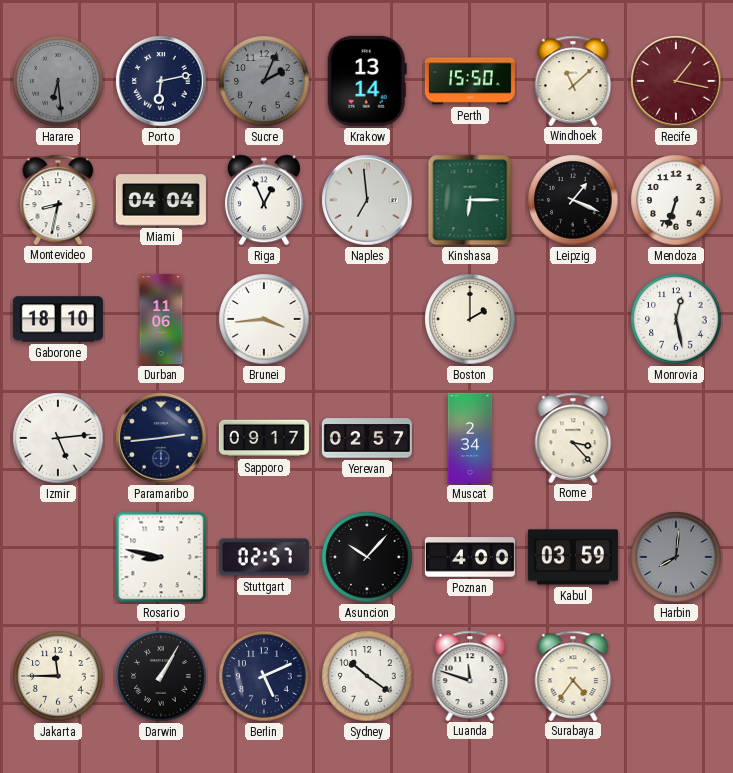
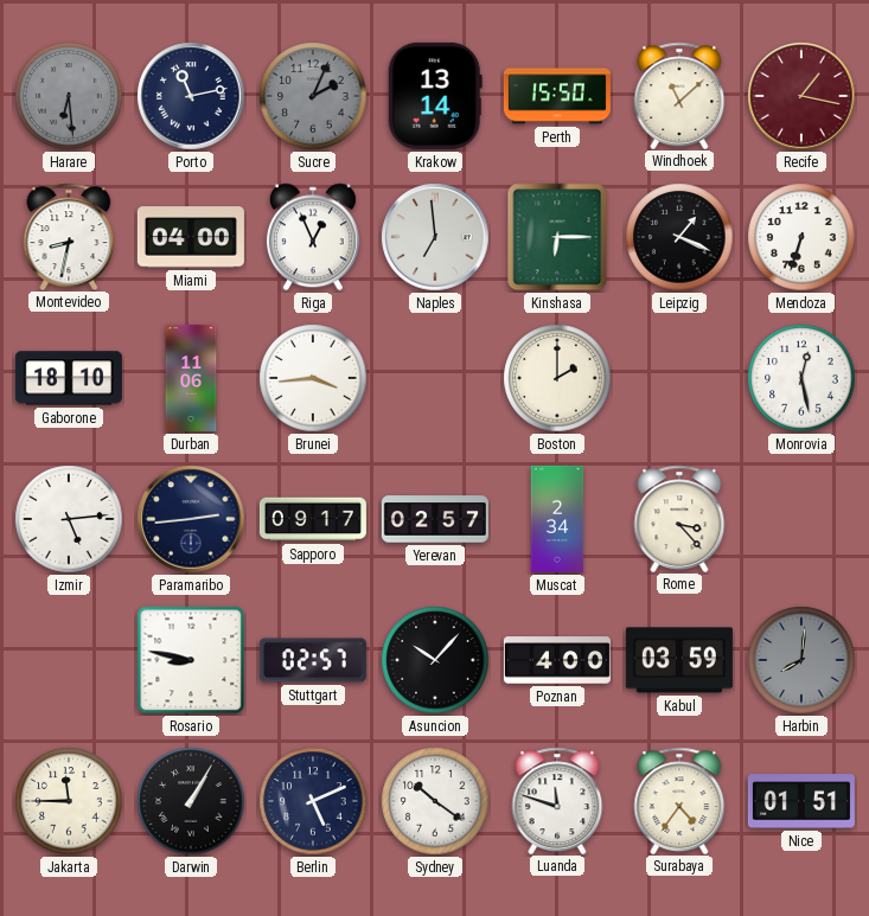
Porto: 6:13 -> 11:13
Miami: 04:04 -> 04:00
Nice: none -> 01:51
